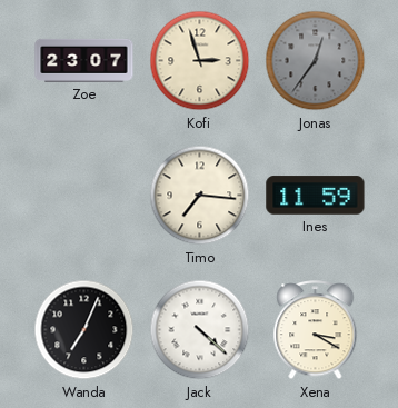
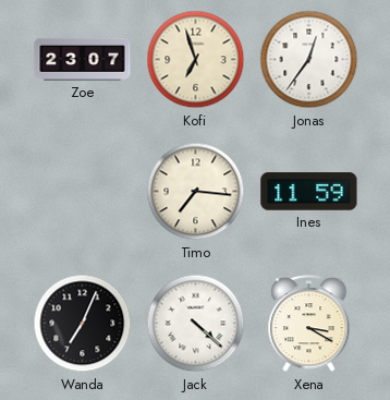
Kofi: 2:57 -> 6:57
Jonas dial: grey -> white
